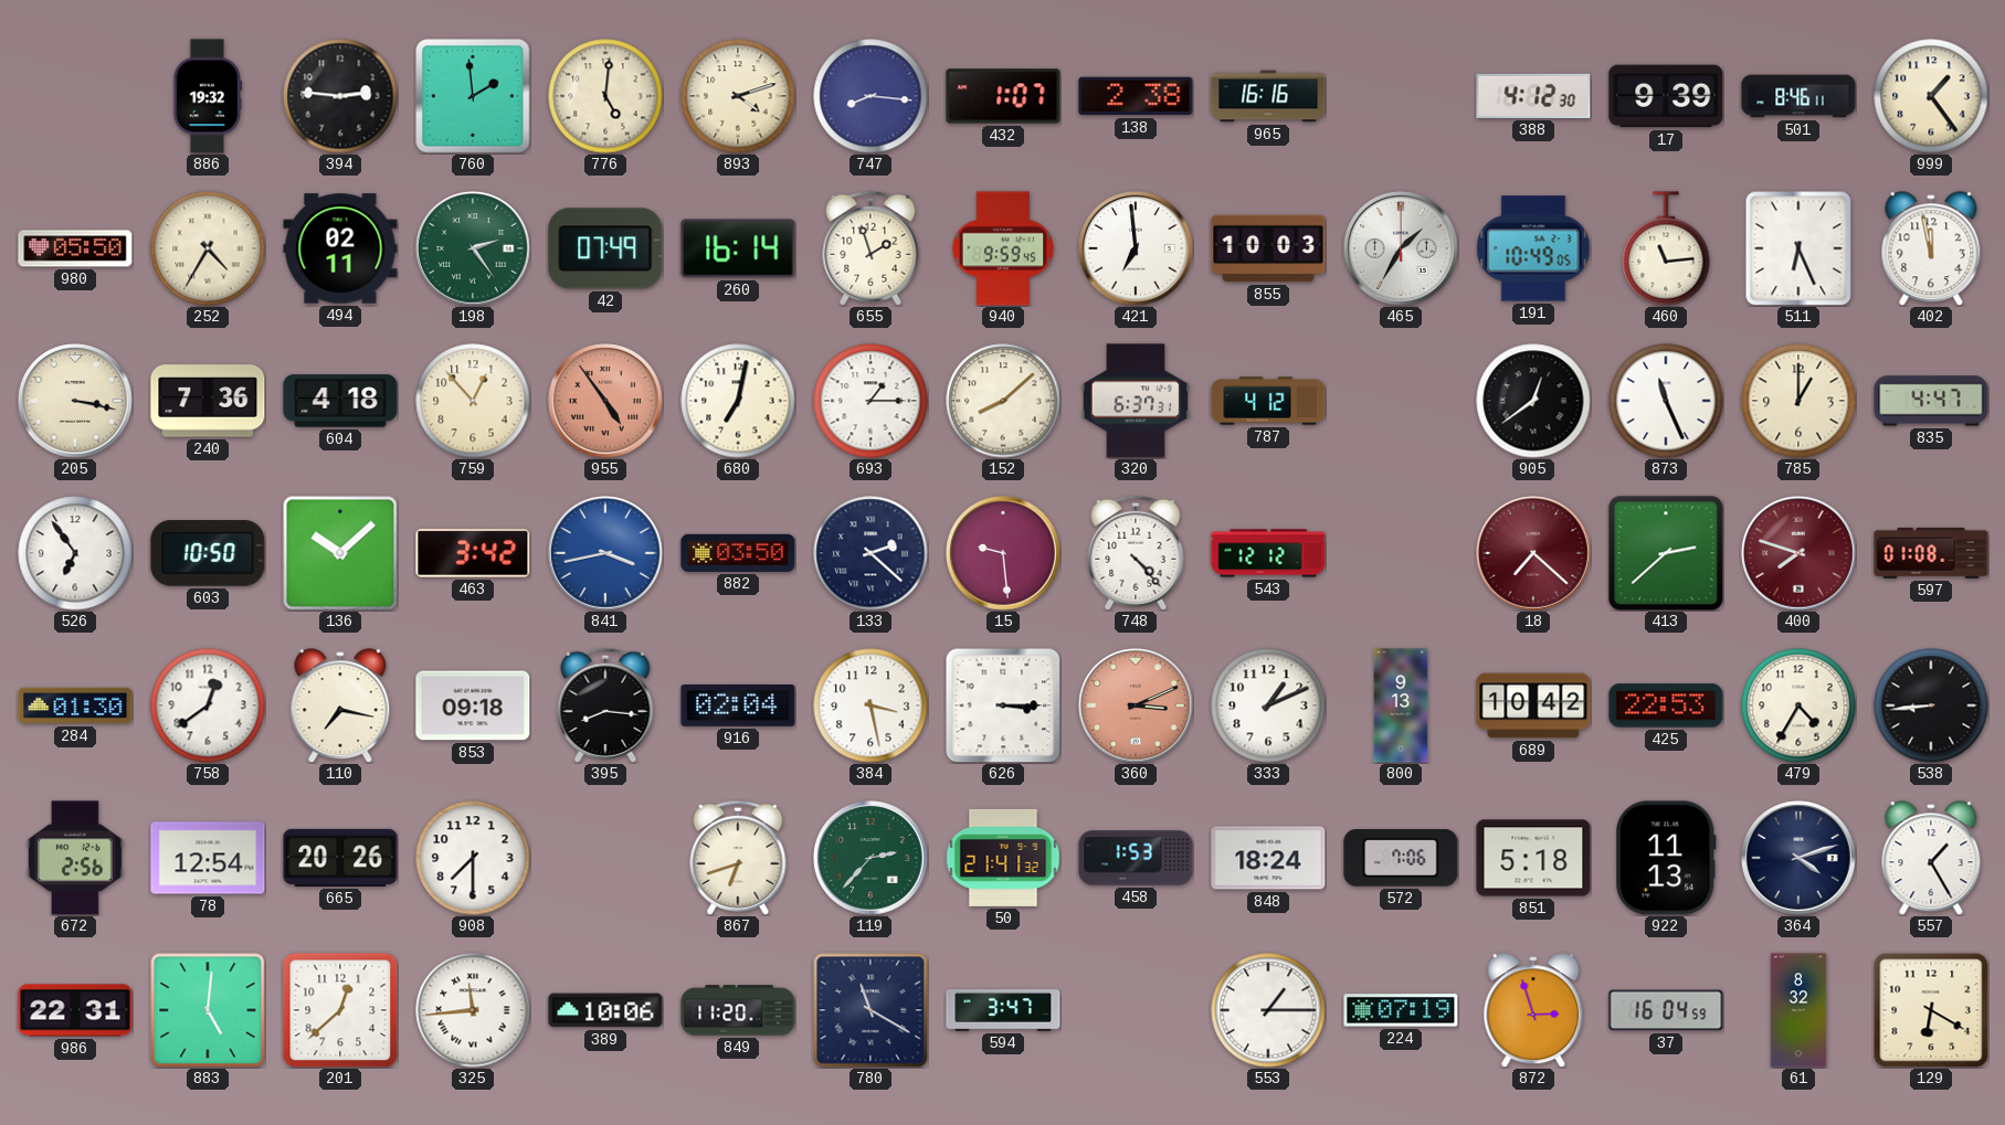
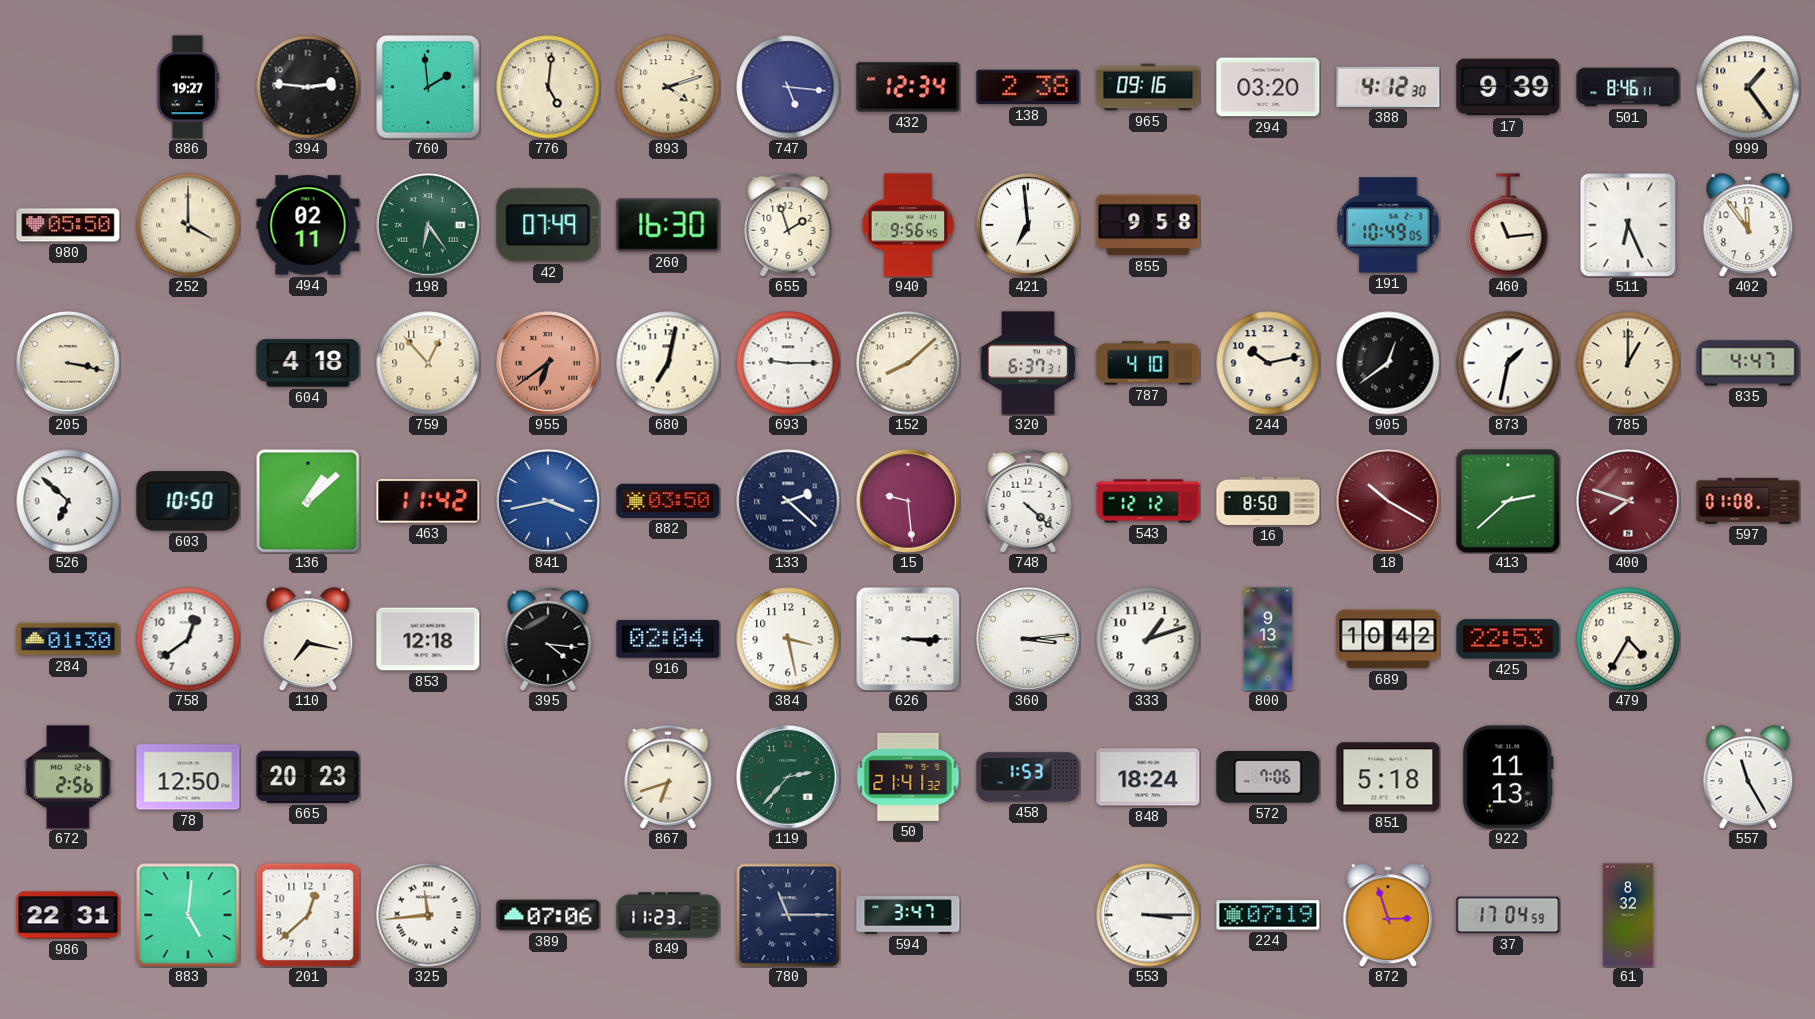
886: 19:32 -> 19:27
747: 8:16 -> 5:16
432: 1:07 -> 12:34
965: 16:16 -> 09:16
294: none -> 03:20
252: 4:35 -> 4:00
198: 2:24 -> 6:24
260: 16:14 -> 16:30
940: 9:59 -> 9:56
855: 10:03 -> 9:58
465: 1:35 -> none
402: 11:58 -> 11:54
240: 7:36 -> none
955: 4:54 -> 6:39
693: 1:15 -> 9:15
787: 4:12 -> 4:10
244: none -> 10:13
873: 11:26 -> 1:32
526: 6:54 -> 6:52
136: 10:08 -> 1:08
463: 3:42 -> 11:42
748: 4:23 -> 4:22
16: none -> 8:50
18: 7:22 -> 10:20
853: 09:18 -> 12:18
395: 8:16 -> 4:16
360: 3:11 -> 3:14
360 dial: salmon -> white
333: 1:11 -> 1:12
538: 8:44 -> none
78: 12:54 -> 12:50
665: 20:26 -> 20:23
908: 7:30 -> none
364: 4:12 -> none
557: 1:25 -> 11:25
389: 10:06 -> 07:06
849: 11:20 -> 11:23
780: 11:20 -> 11:15
553: 1:15 -> 3:15
37: 16:04 -> 17:04
129: 6:20 -> none
